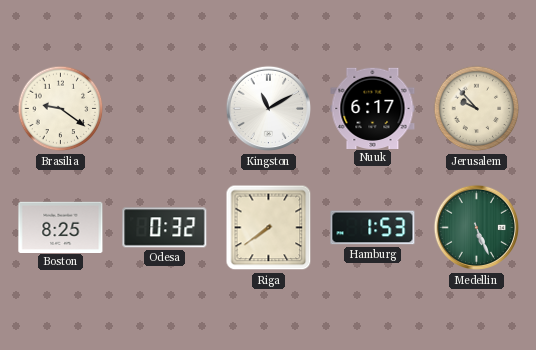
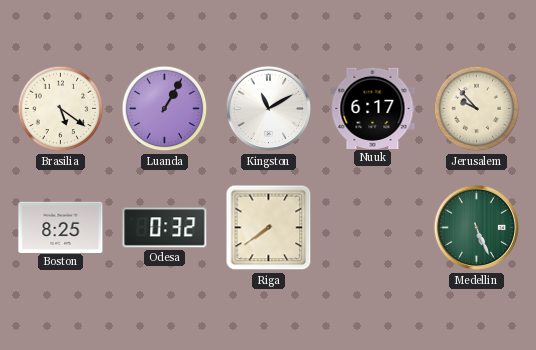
Brasilia: 9:21 -> 5:21
Luanda: none -> 1:05
Hamburg: 1:53 -> none
